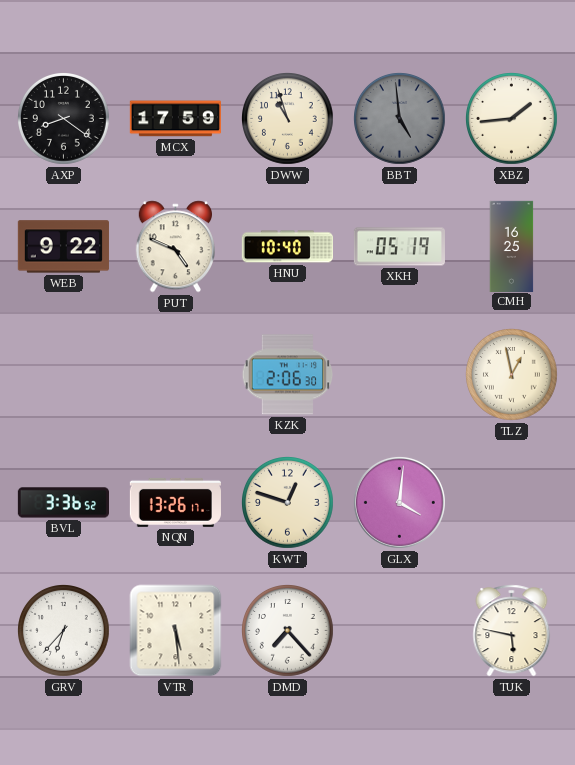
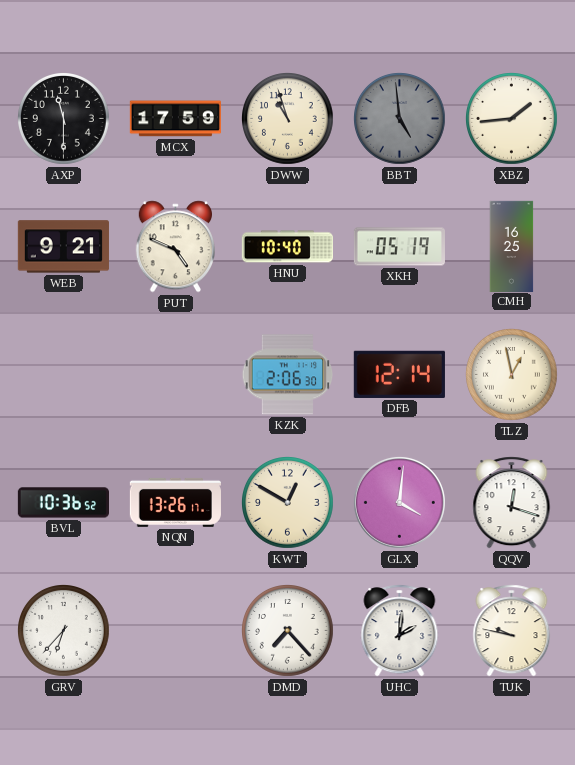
AXP: 8:21 -> 11:30
WEB: 9:22 -> 9:21
DFB: none -> 12:14
BVL: 3:36 -> 10:36
KWT: 12:48 -> 12:50
QQV: none -> 12:18
VTR: 5:29 -> none
UHC: none -> 2:01
TUK: 5:47 -> 9:47
